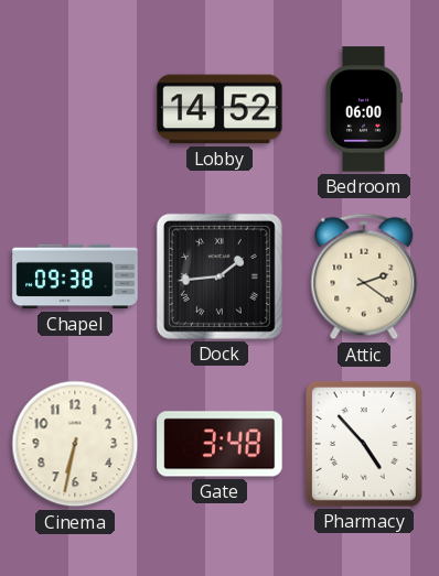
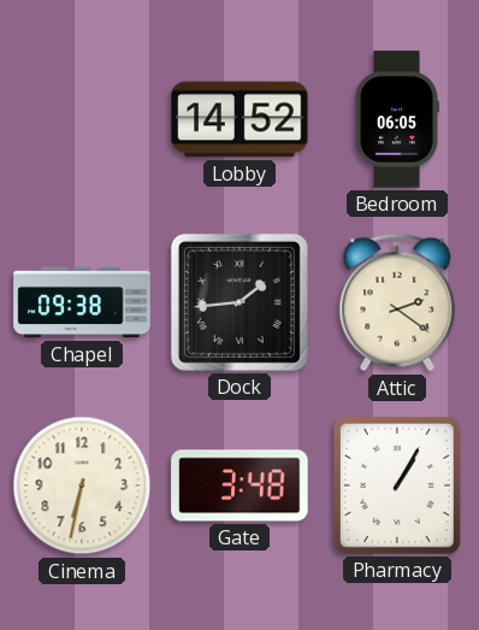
Bedroom: 06:00 -> 06:05
Pharmacy: 4:53 -> 1:05
